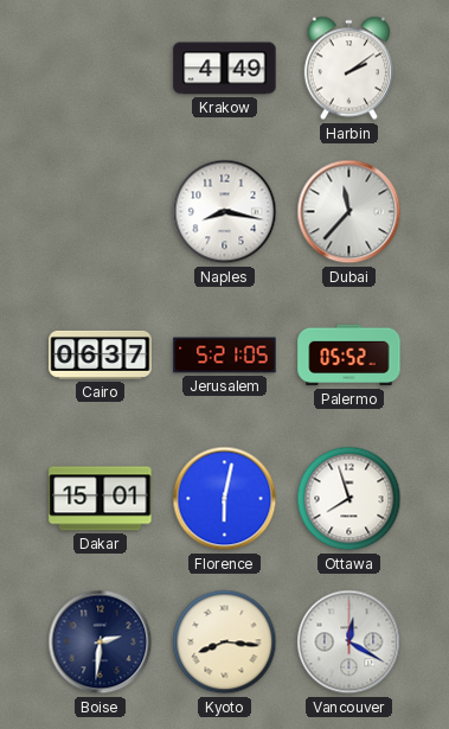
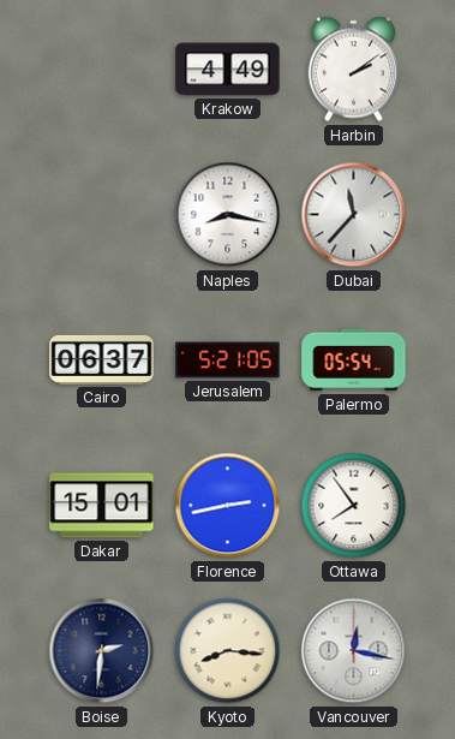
Palermo: 05:52 -> 05:54
Florence: 6:02 -> 2:43
Ottawa: 7:57 -> 7:54
Vancouver: 12:20 -> 12:17
